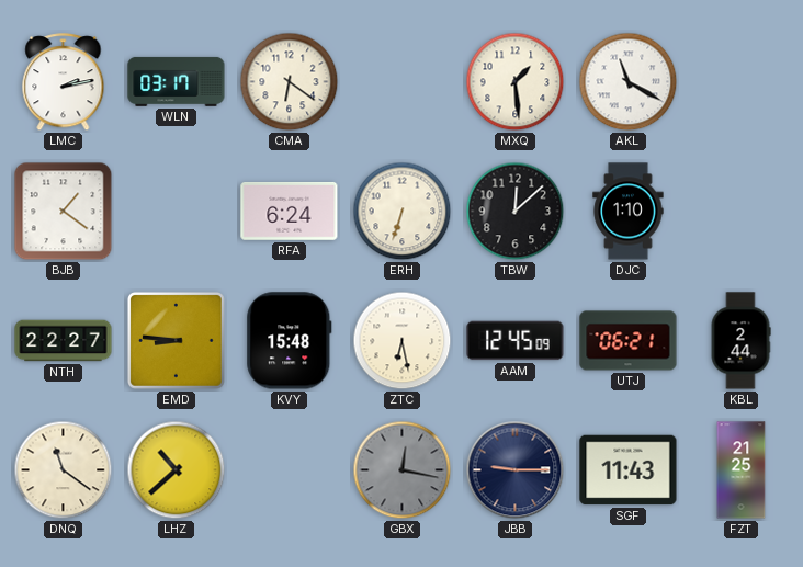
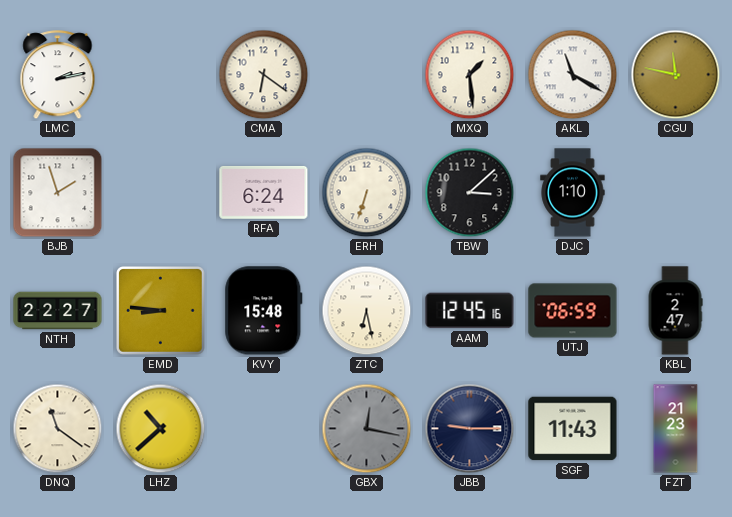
WLN: 03:17 -> none
CGU: none -> 11:47
BJB: 1:21 -> 1:57
TBW: 12:08 -> 3:08
AAM: 12:45:09 -> 12:45:16
UTJ: 06:21 -> 06:59
KBL: 2:44 -> 2:47
FZT: 21:25 -> 21:23
